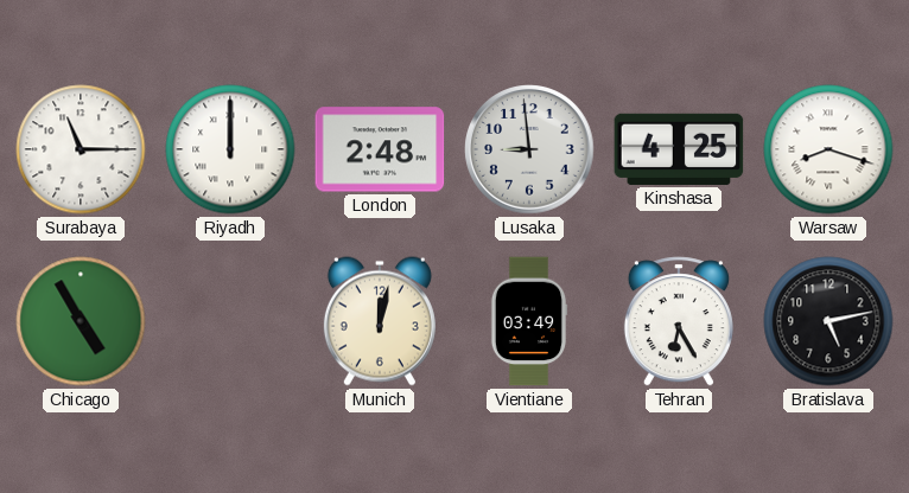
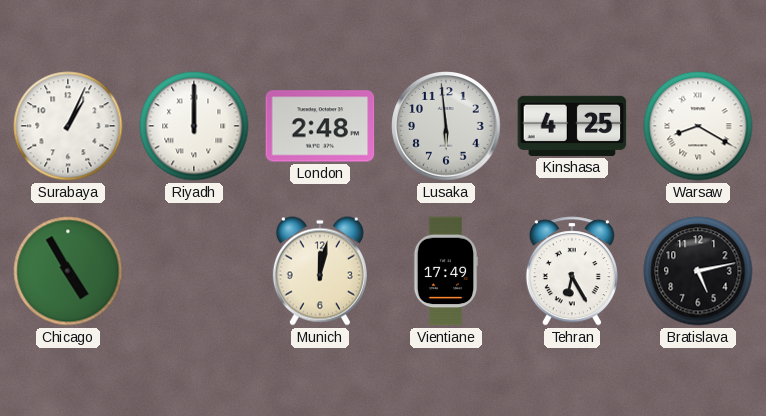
Surabaya: 11:15 -> 1:04
Lusaka: 8:59 -> 5:59
Warsaw: 8:18 -> 8:20
Vientiane: 03:49 -> 17:49
